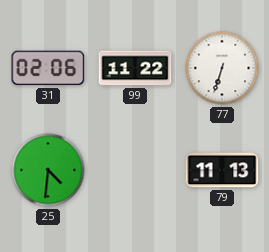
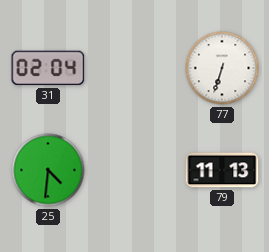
31: 02:06 -> 02:04
99: 11:22 -> none
